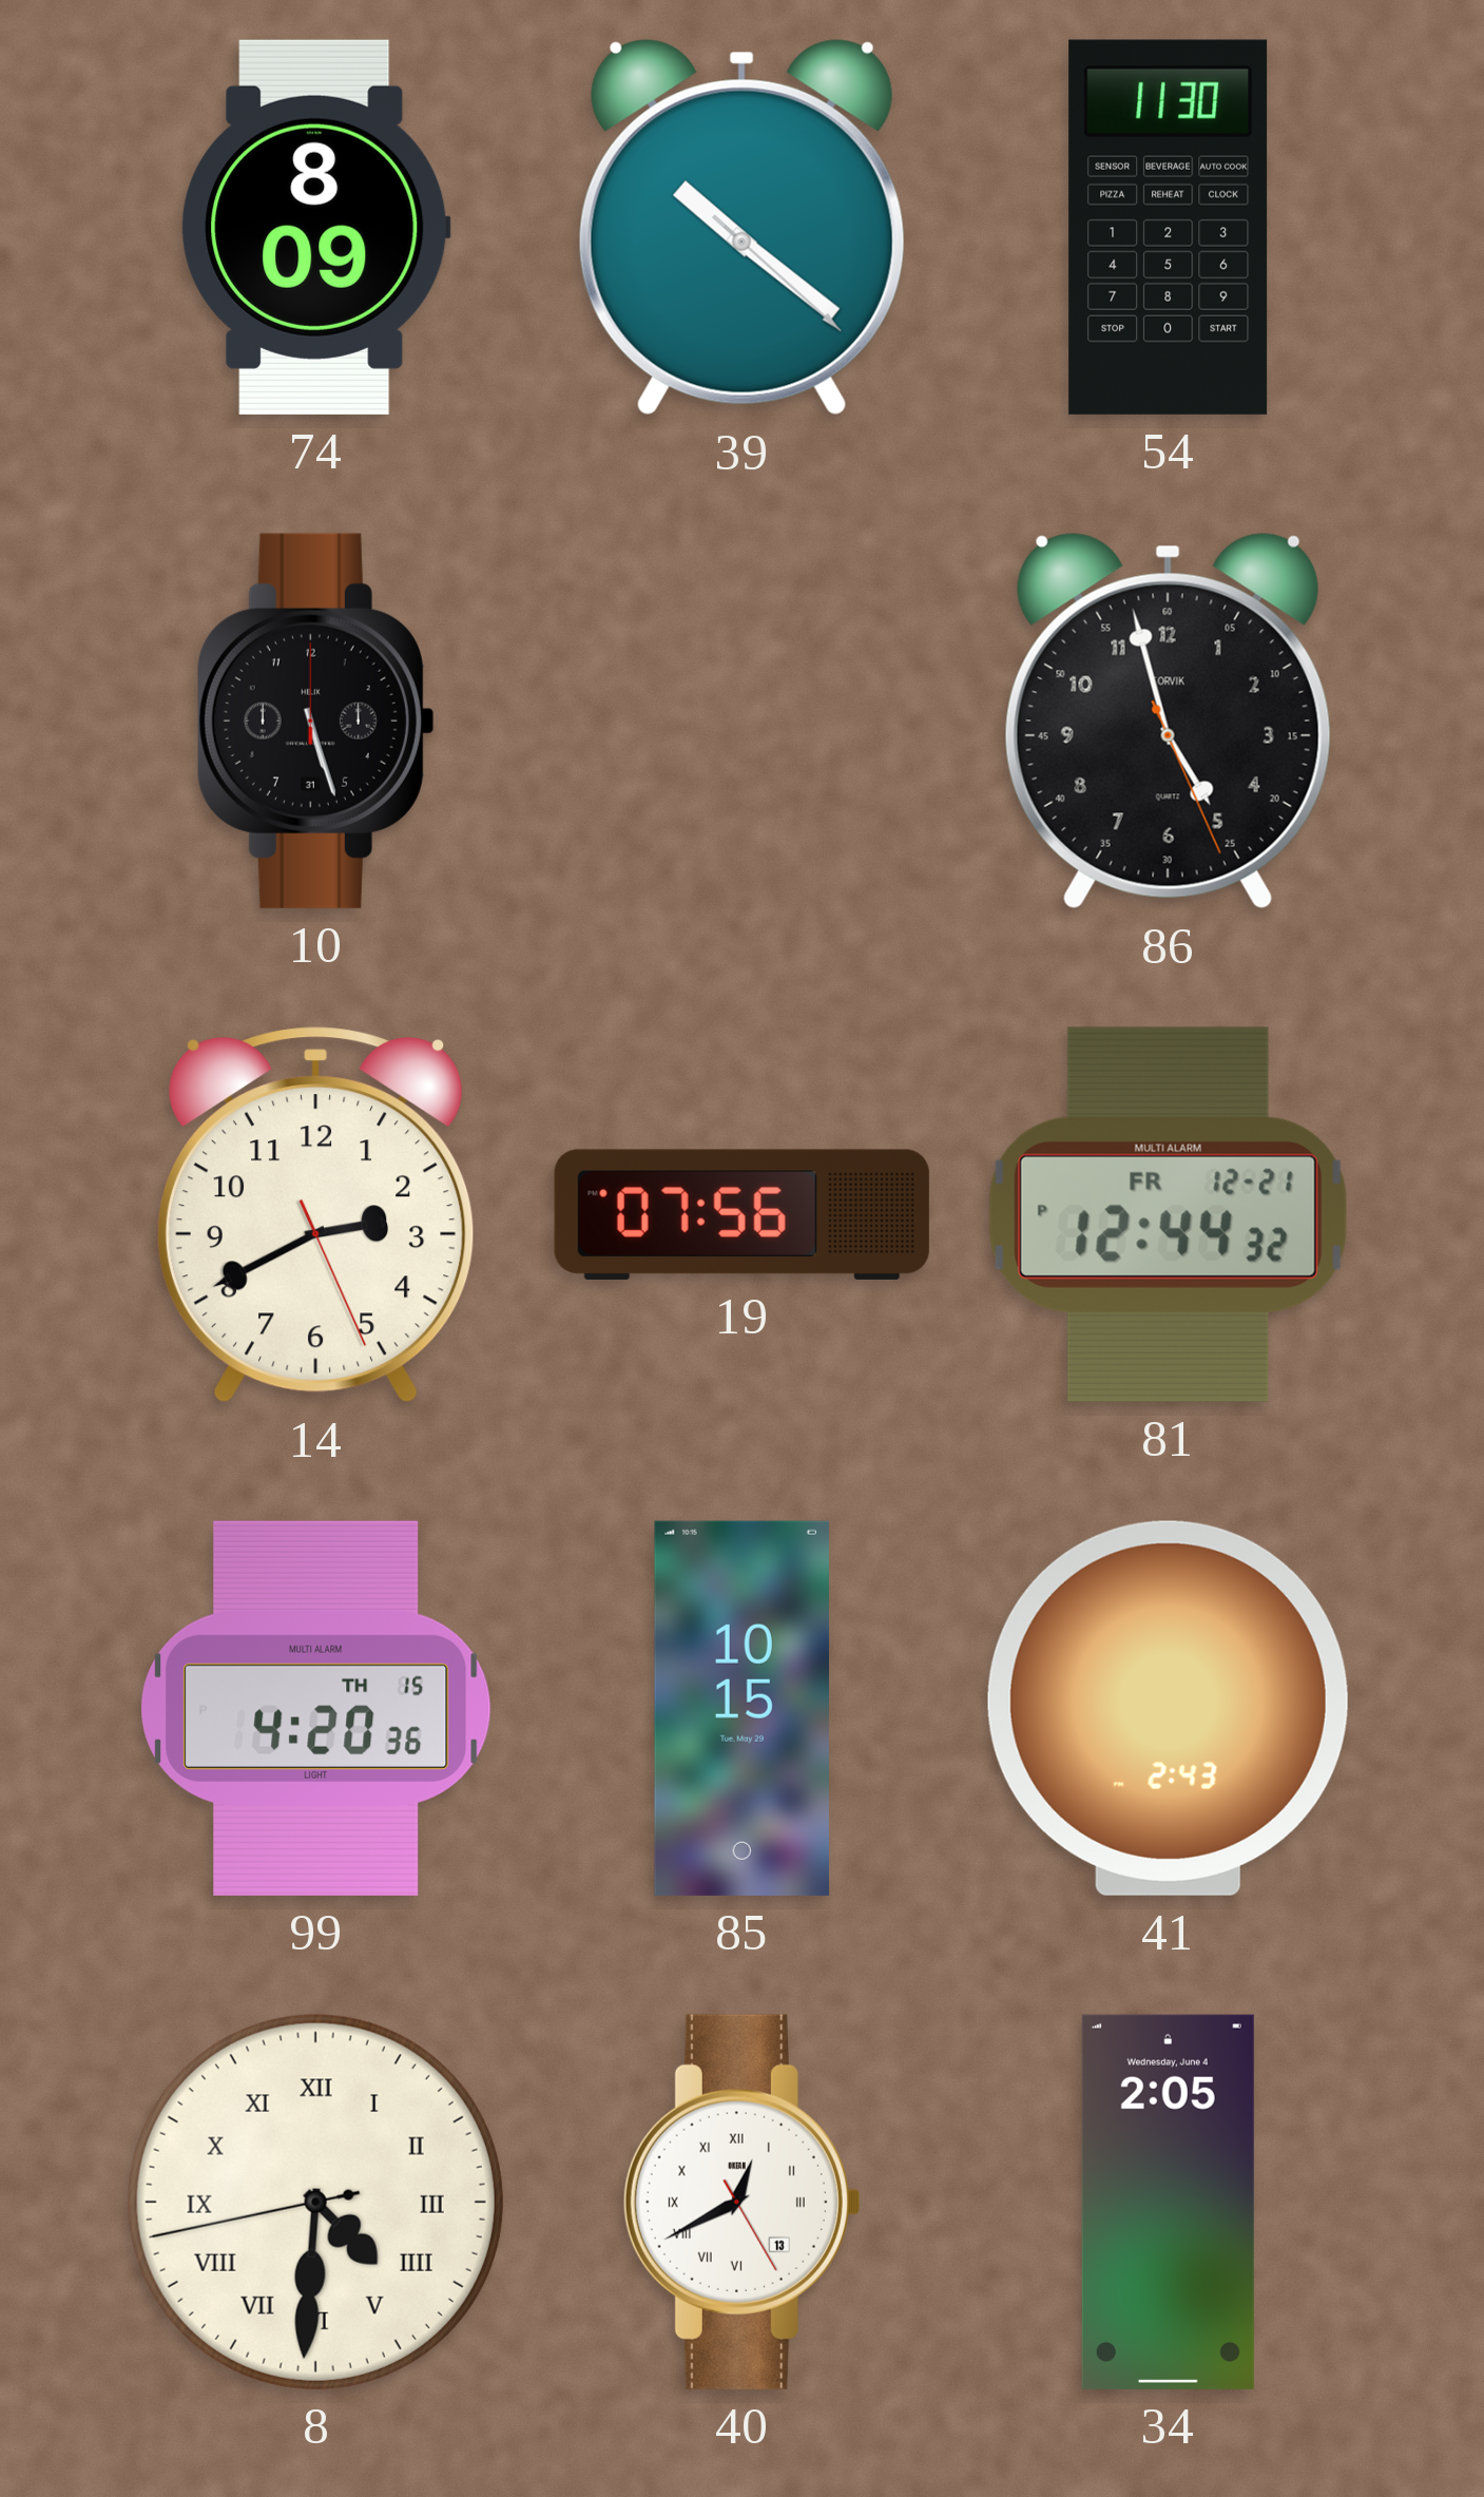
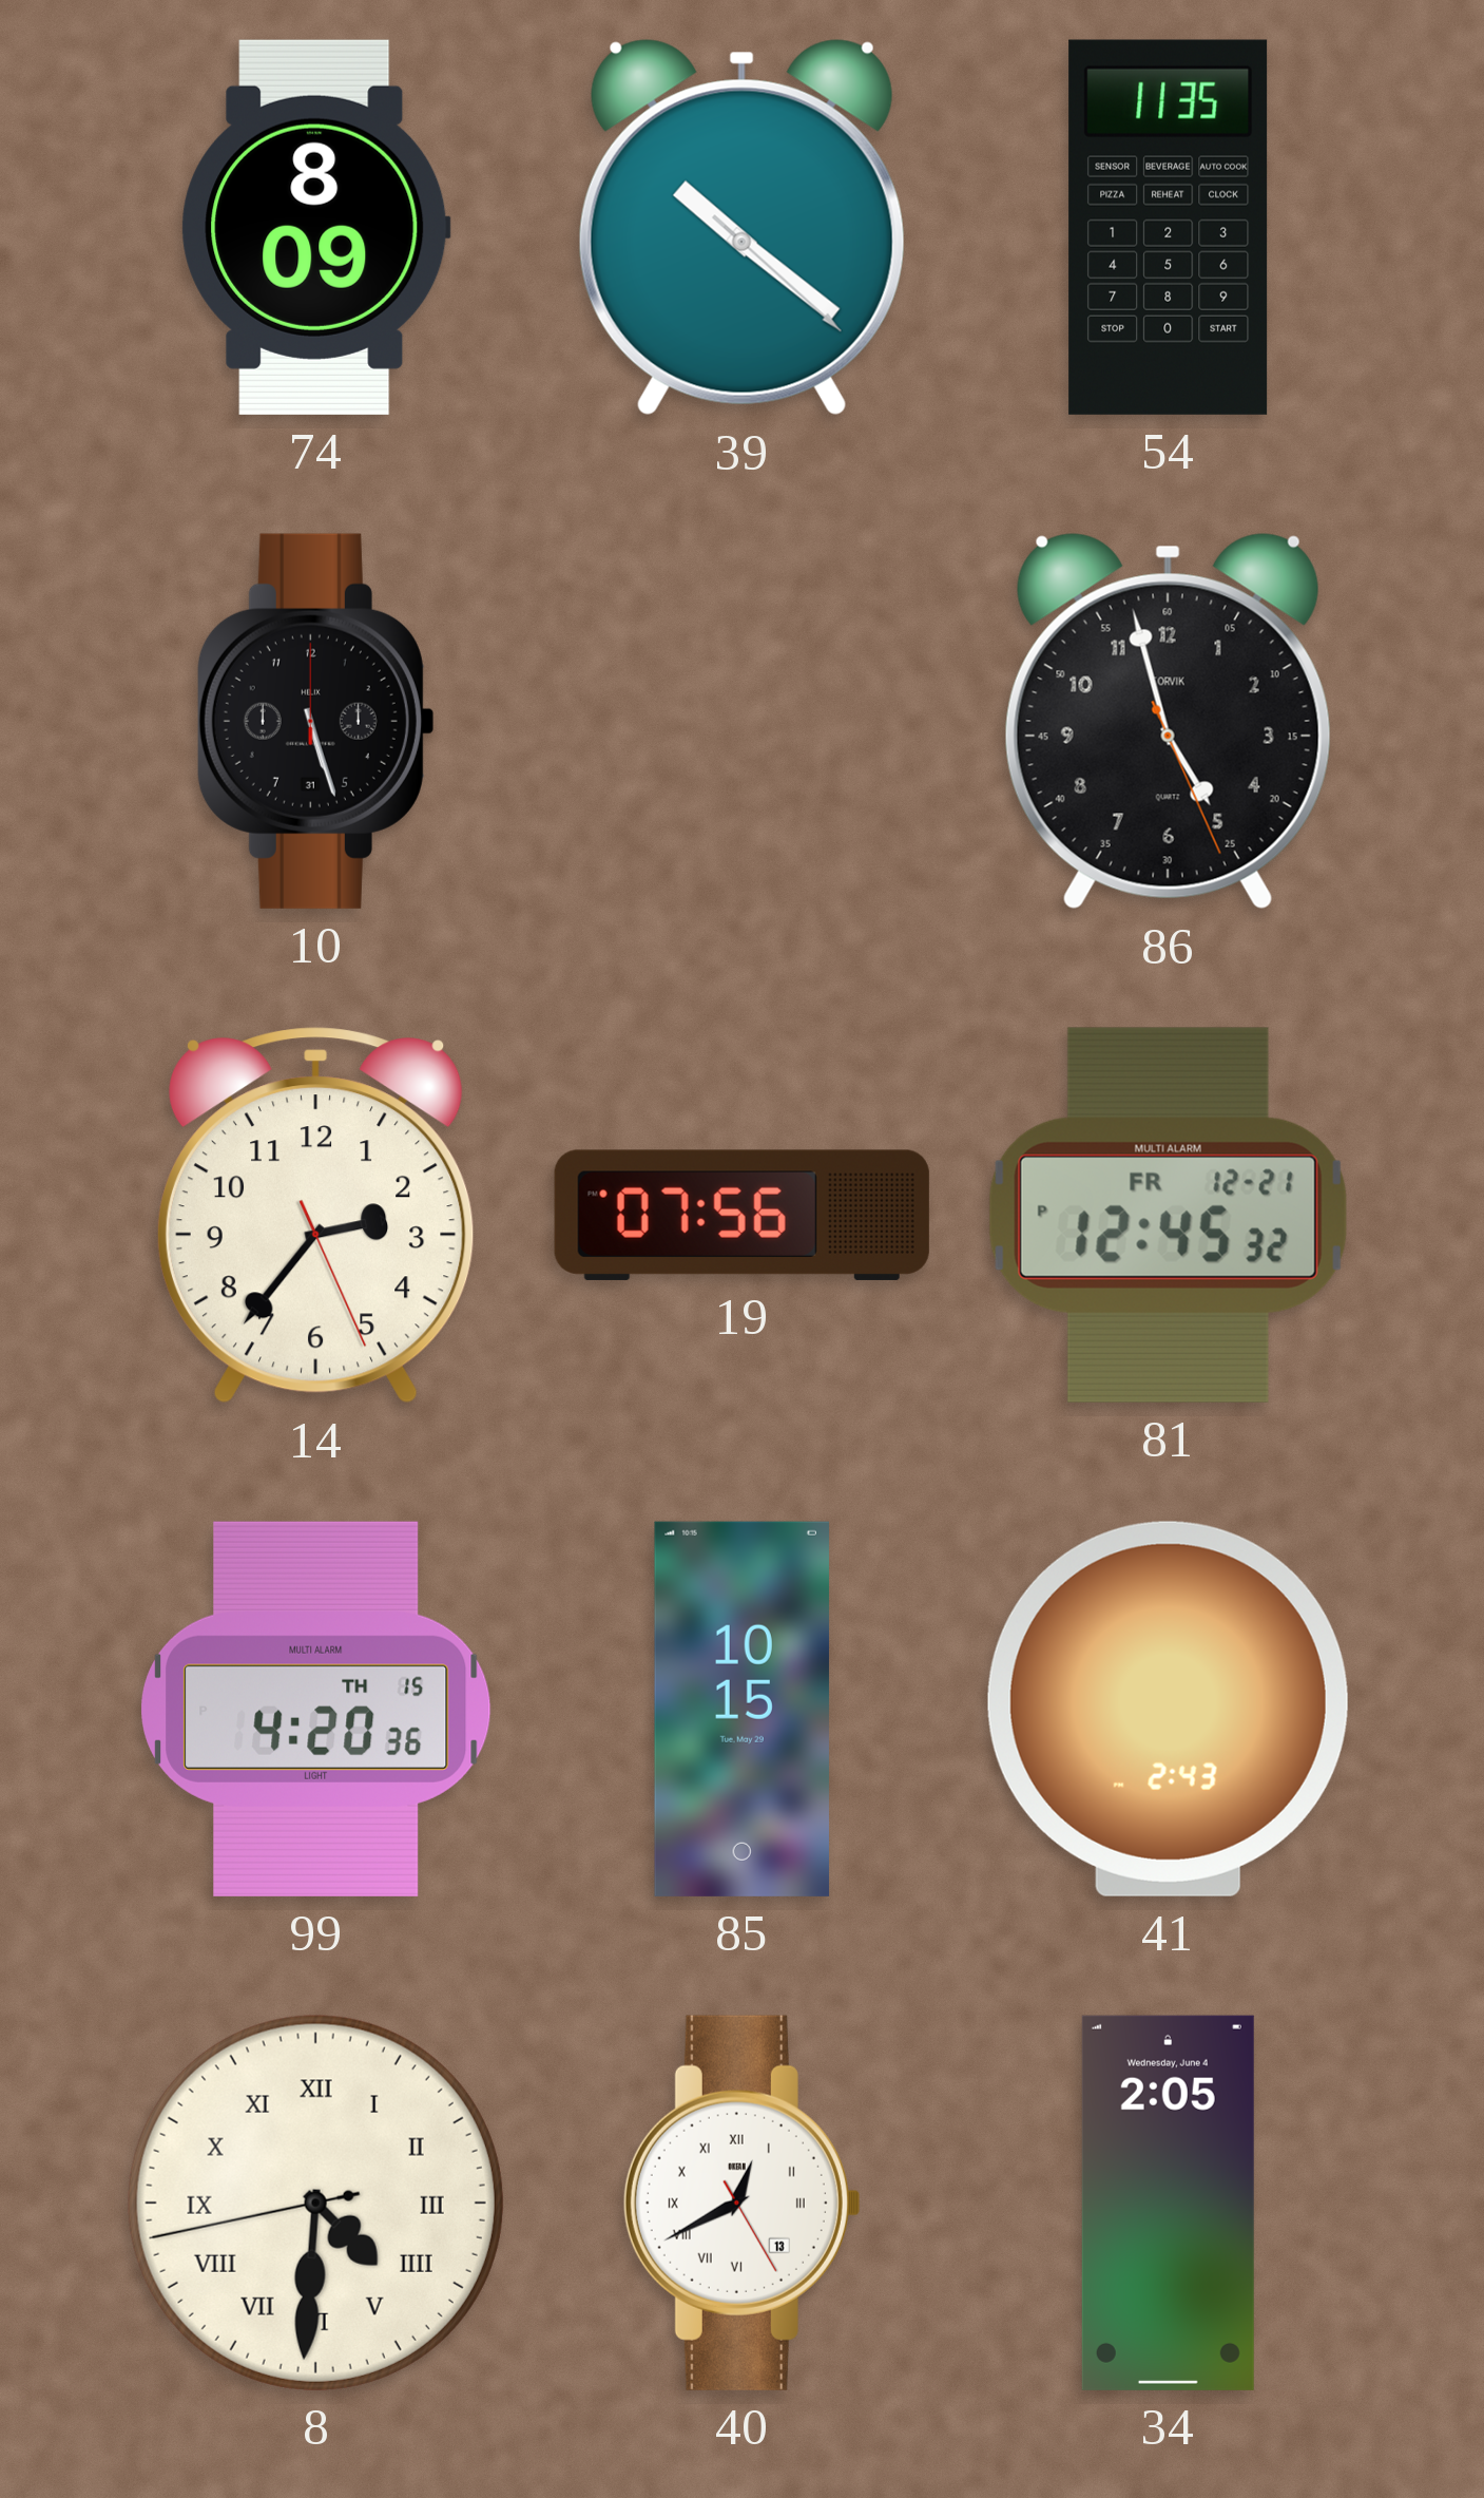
54: 11:30 -> 11:35
14: 2:40 -> 2:36
81: 12:44 -> 12:45
